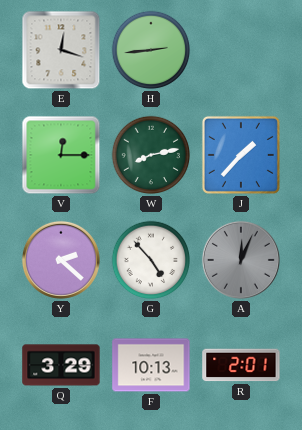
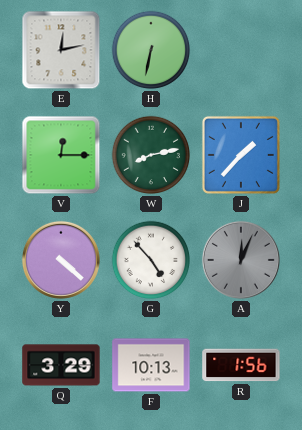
E: 12:18 -> 12:13
H: 2:44 -> 6:32
Y: 2:22 -> 4:22
R: 2:01 -> 1:56
